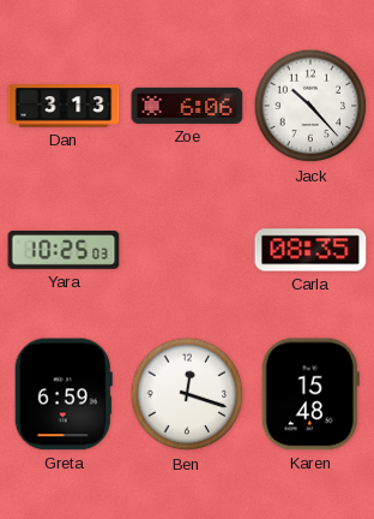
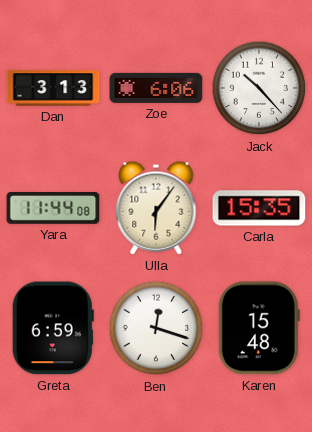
Yara: 10:25 -> 11:44
Ulla: none -> 6:06
Carla: 08:35 -> 15:35
